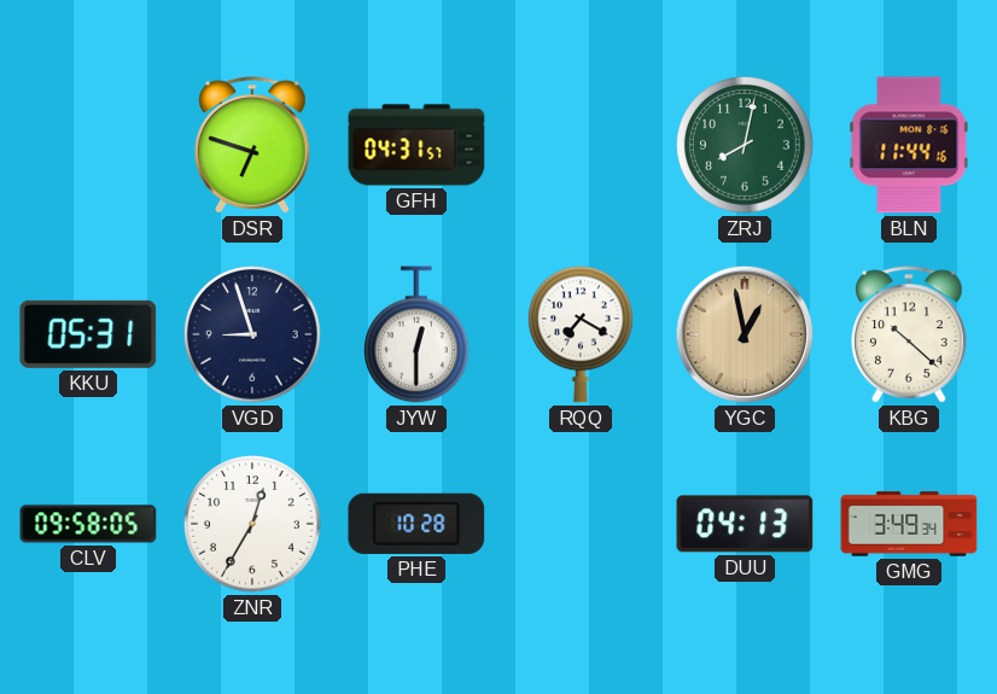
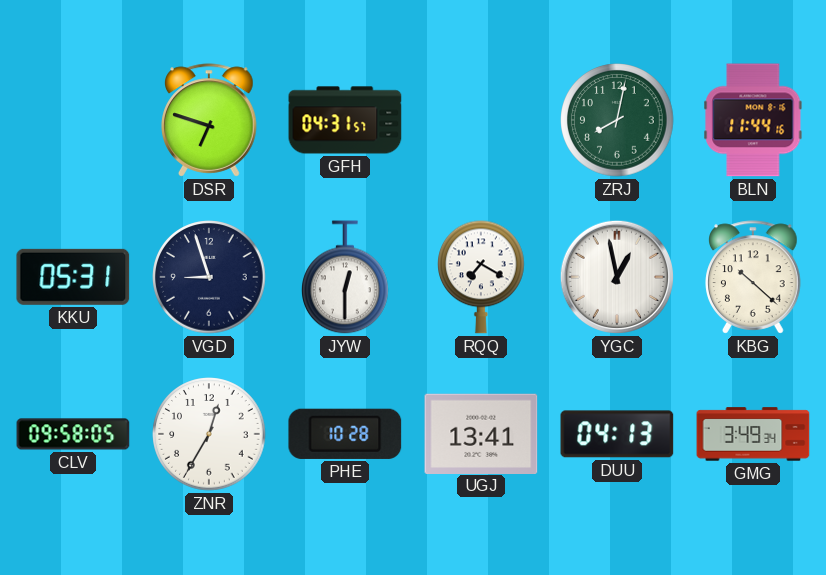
YGC dial: champagne -> white
UGJ: none -> 13:41
